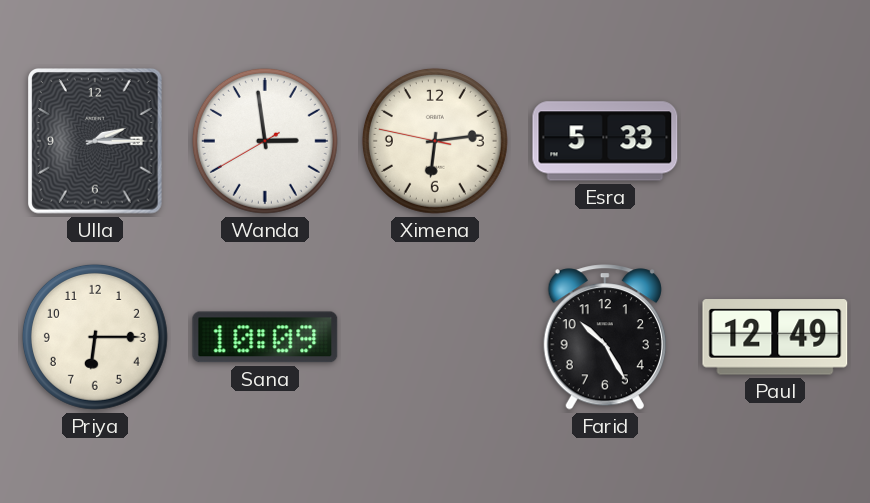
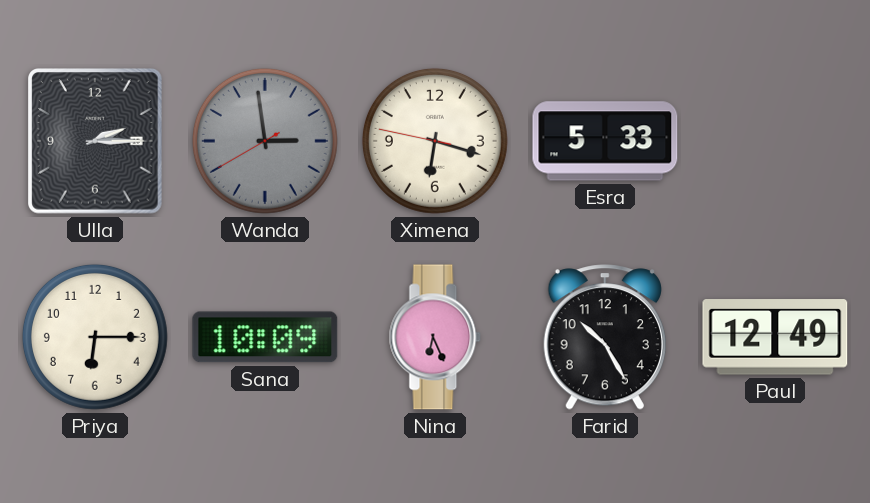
Wanda dial: white -> grey
Ximena: 6:13 -> 6:17
Nina: none -> 6:26
